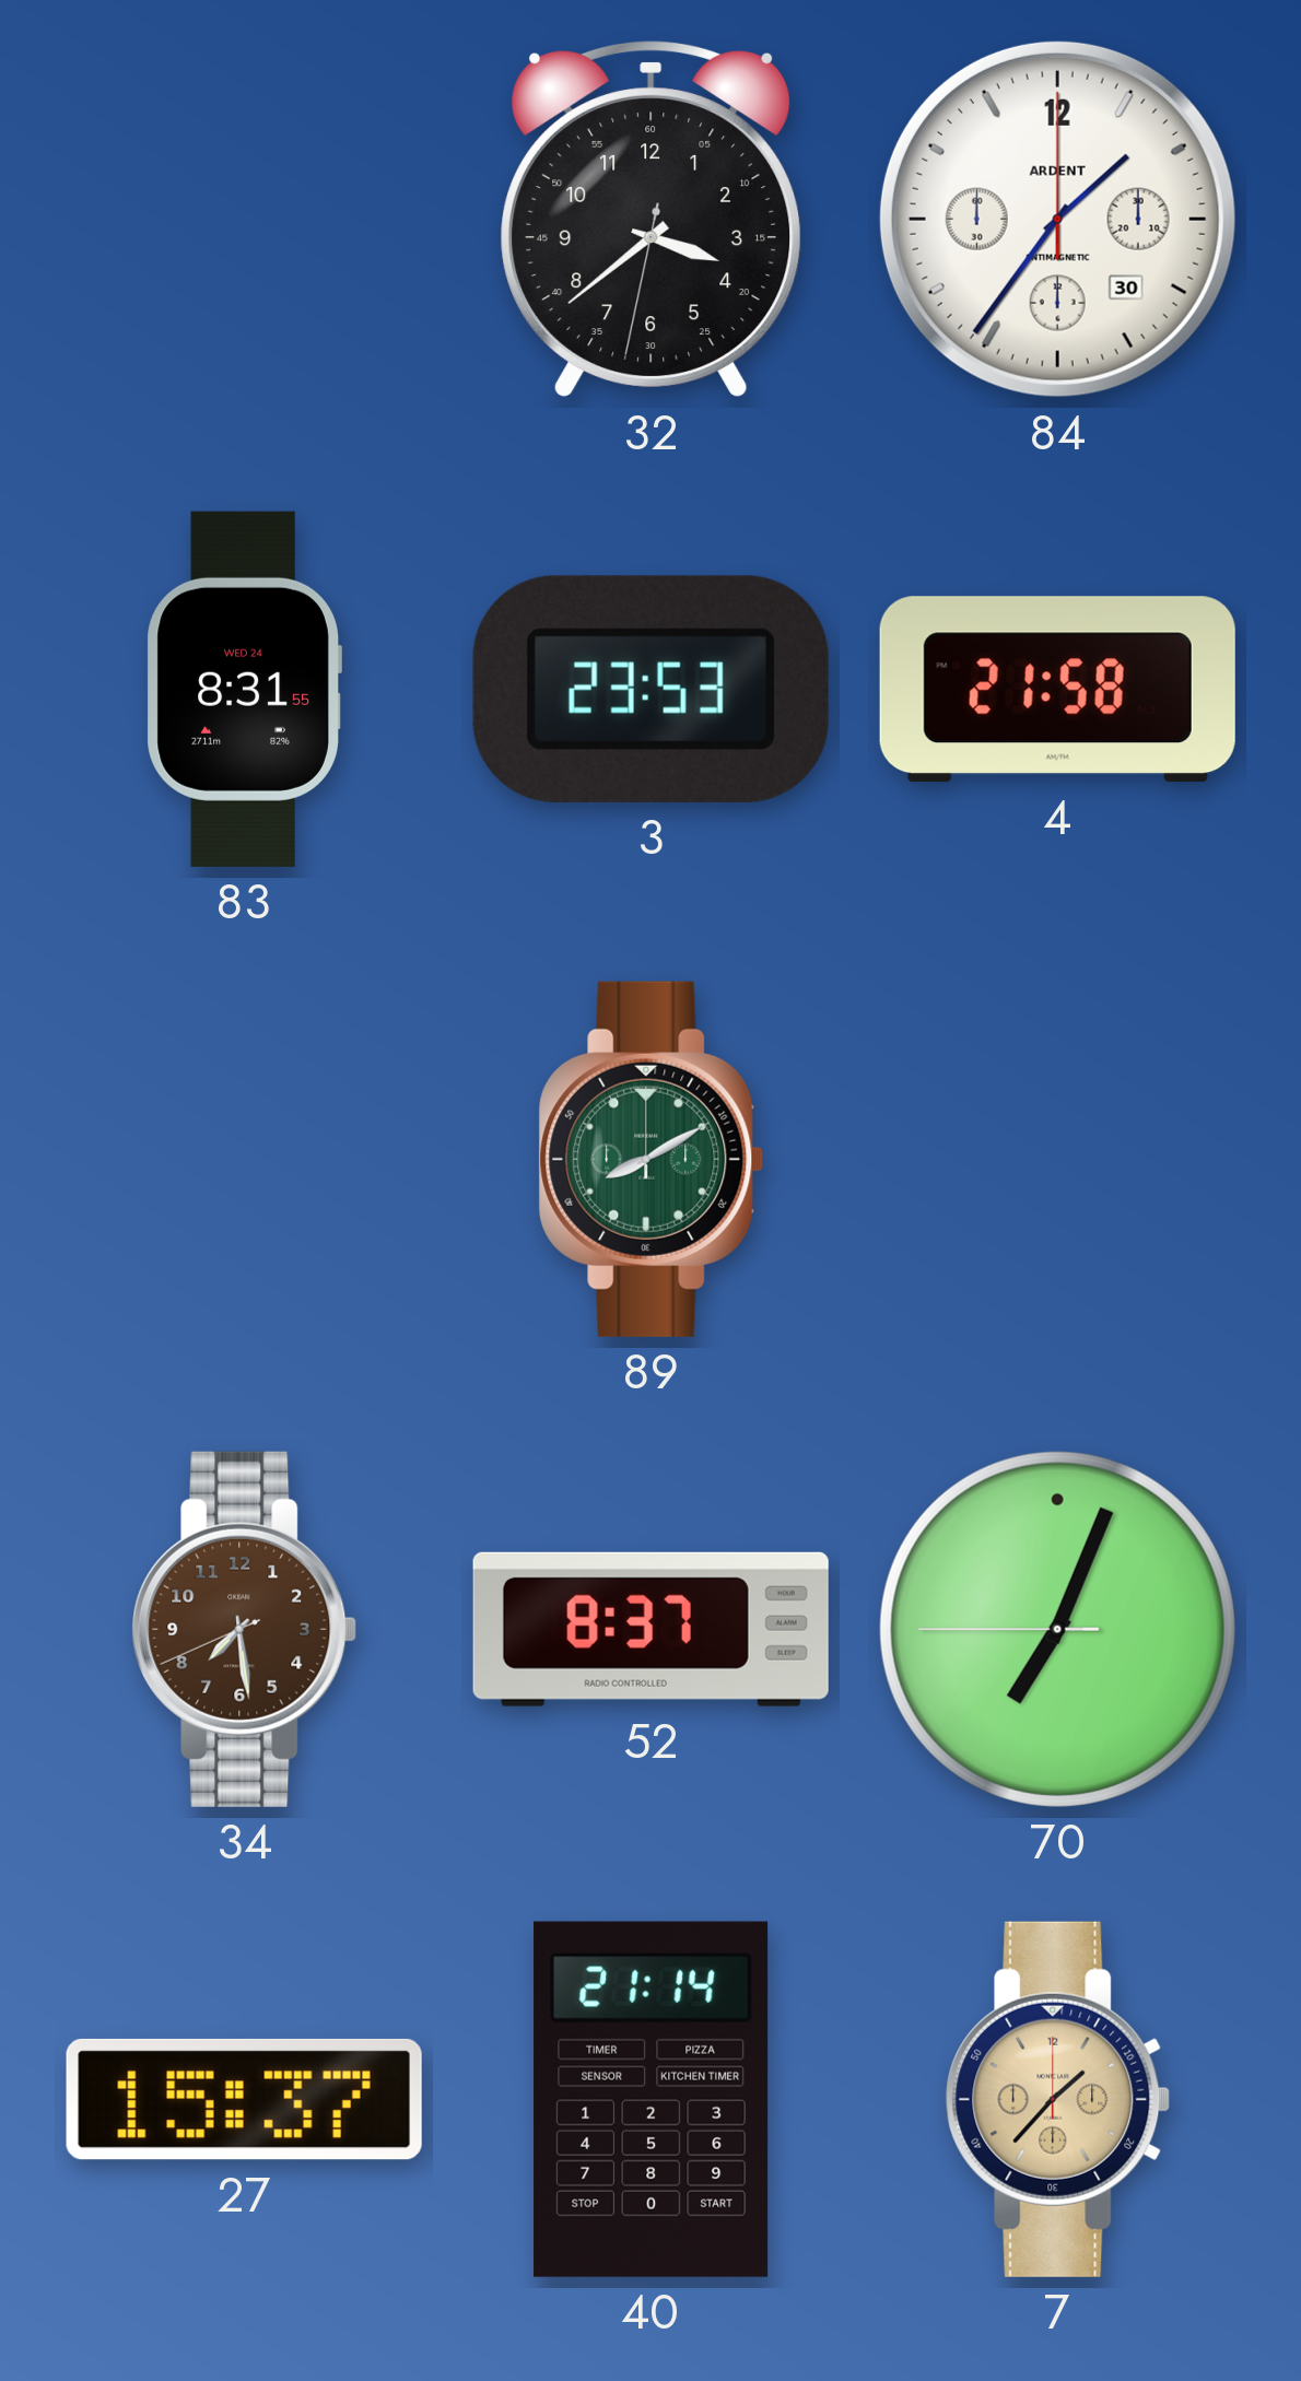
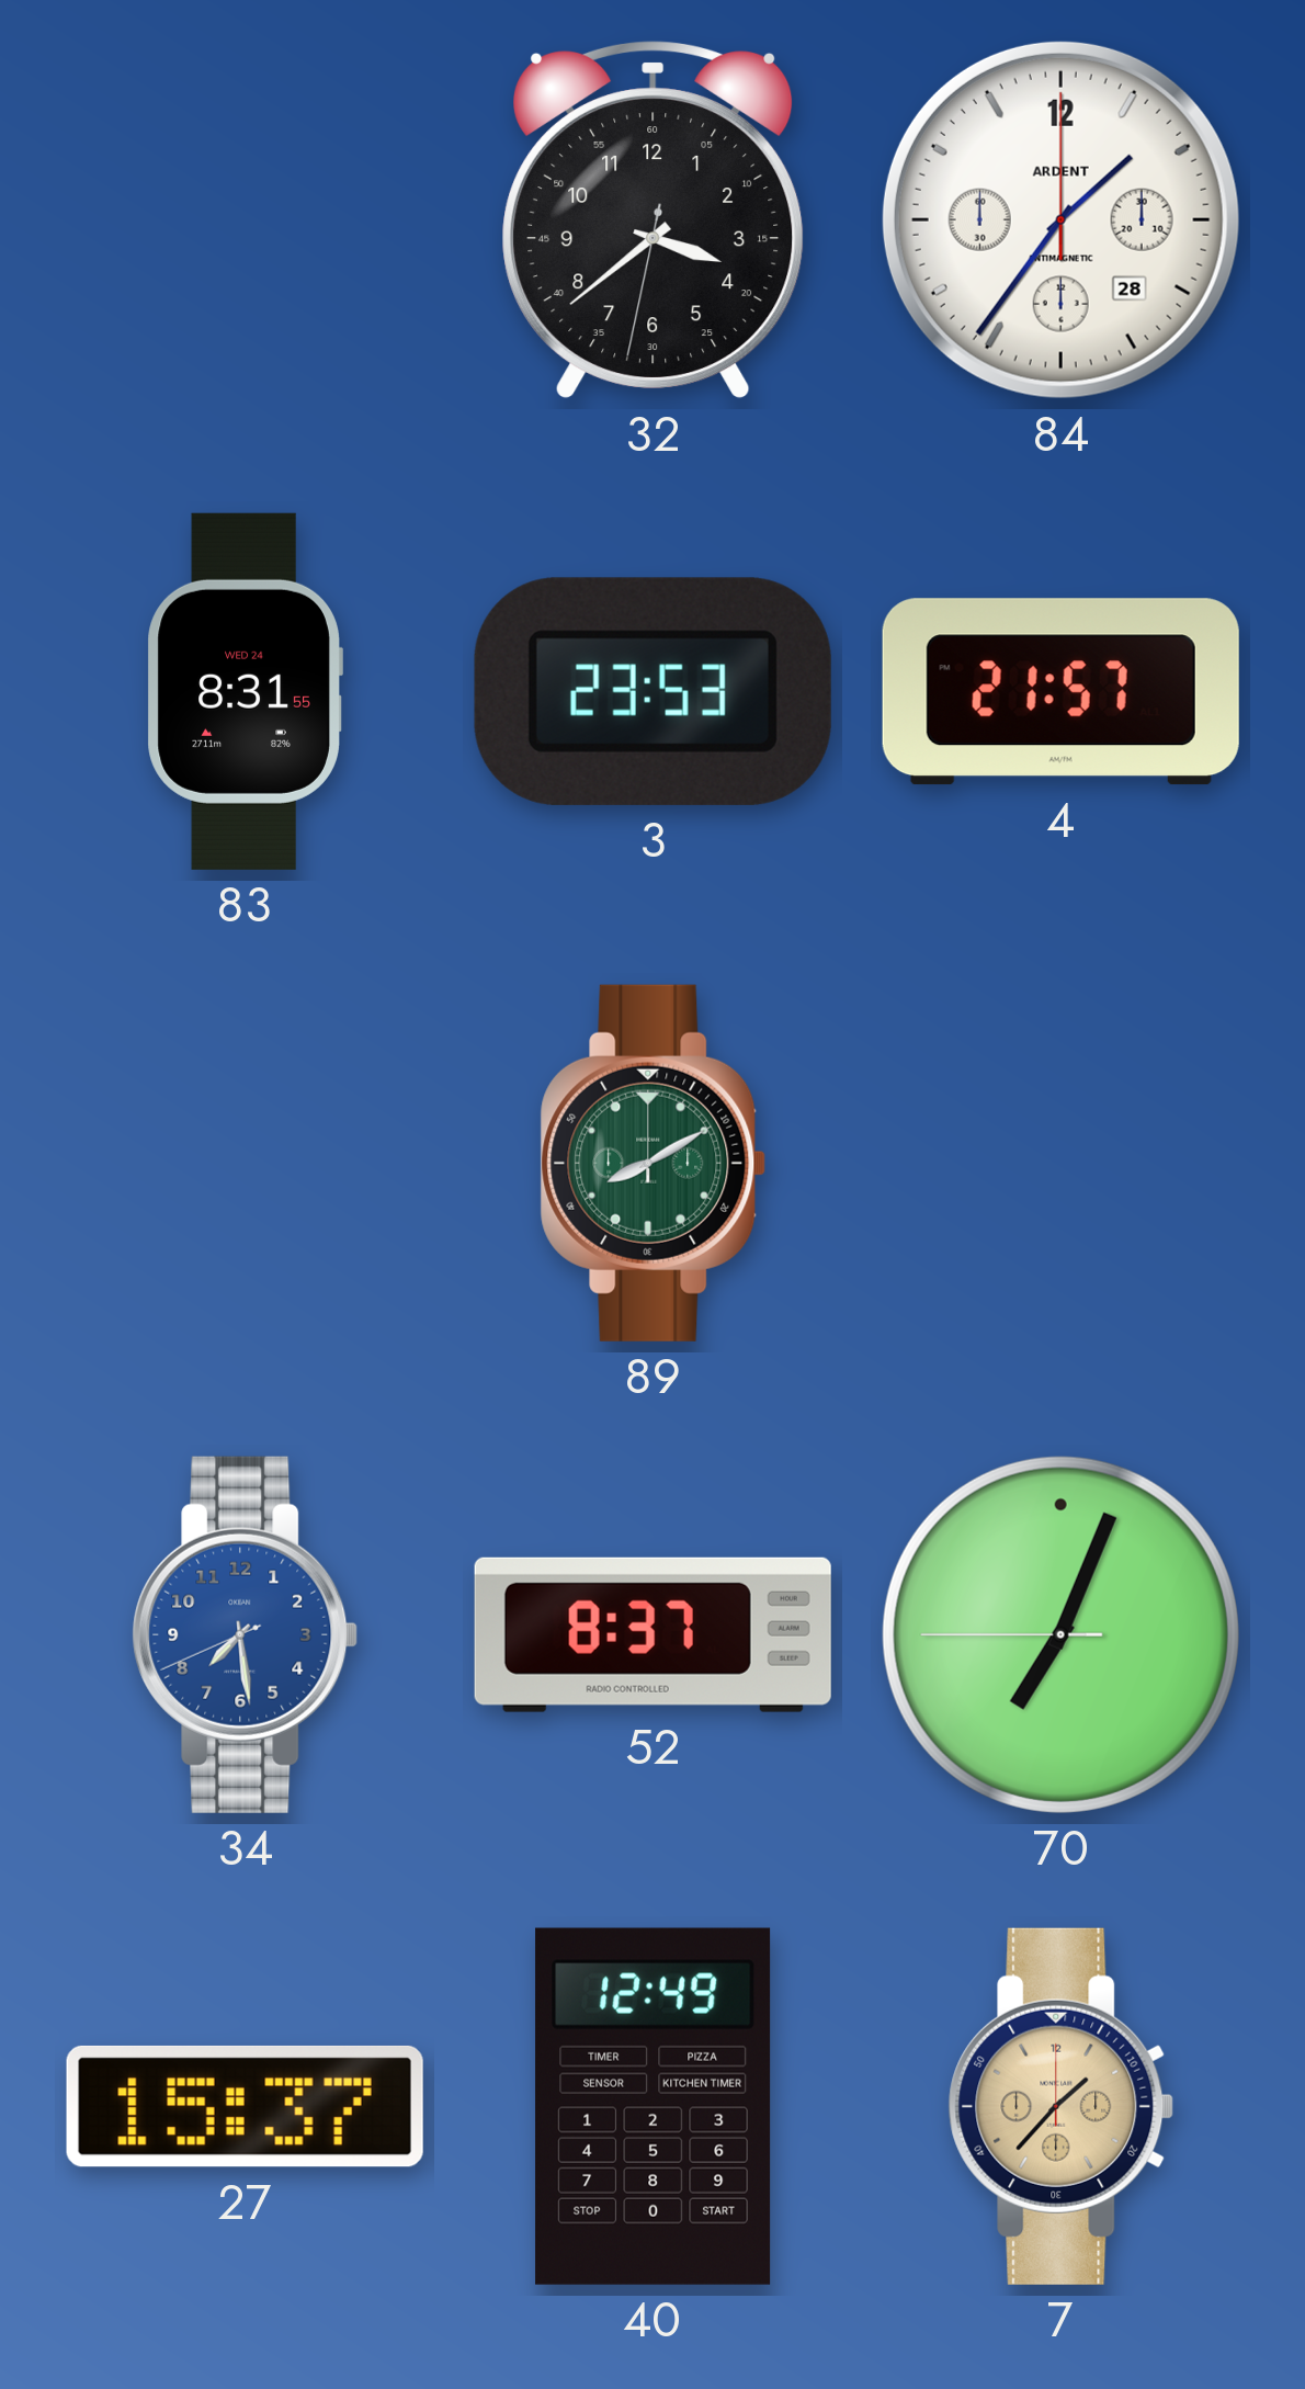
84 date: 30 -> 28
4: 21:58 -> 21:57
34 dial: brown -> blue
40: 21:14 -> 12:49
